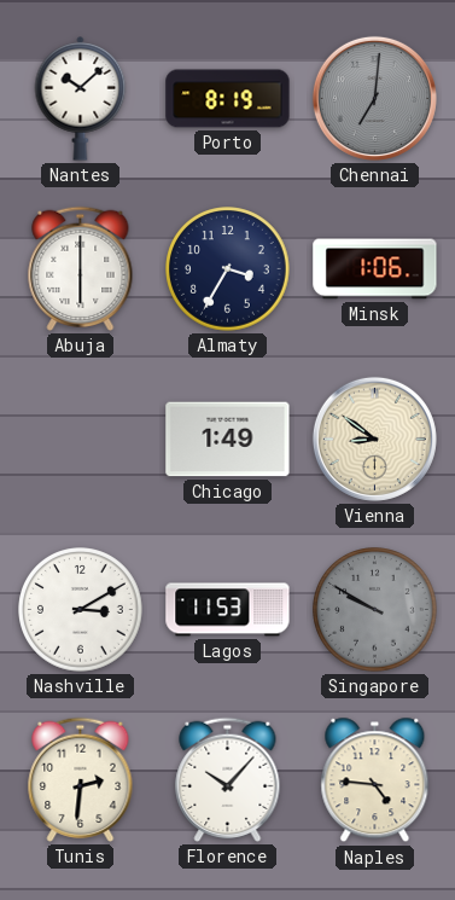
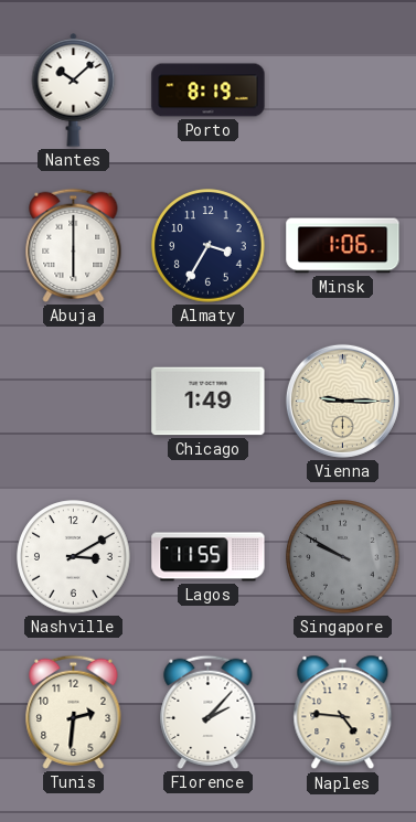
Chennai: 7:01 -> none
Vienna: 8:51 -> 9:15
Lagos: 11:53 -> 11:55
Florence: 10:07 -> 2:07
